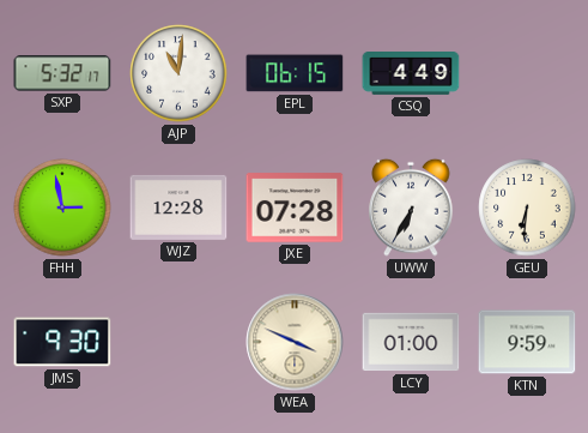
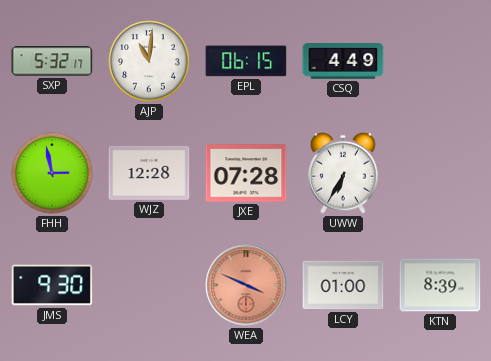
GEU: 6:31 -> none
WEA dial: cream -> salmon
KTN: 9:59 -> 8:39
